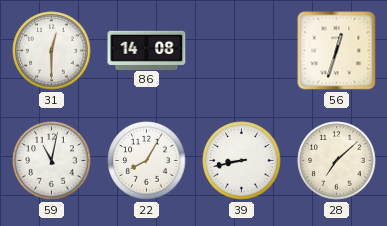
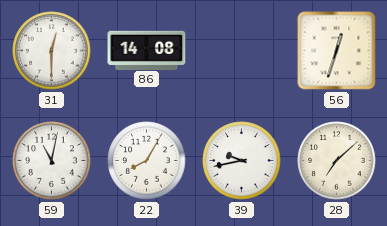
39: 8:43 -> 9:43
